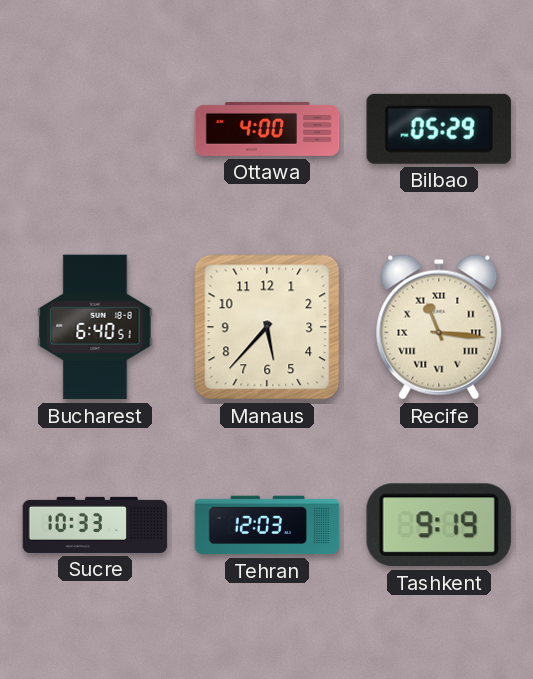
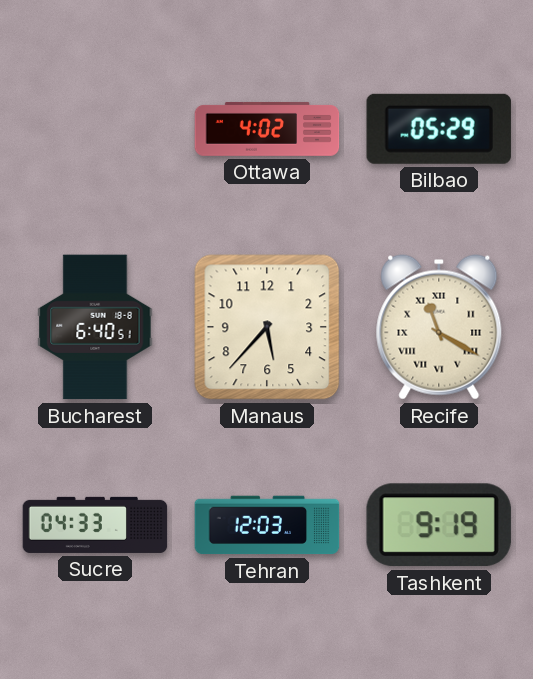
Ottawa: 4:00 -> 4:02
Recife: 11:16 -> 11:20
Sucre: 10:33 -> 04:33
